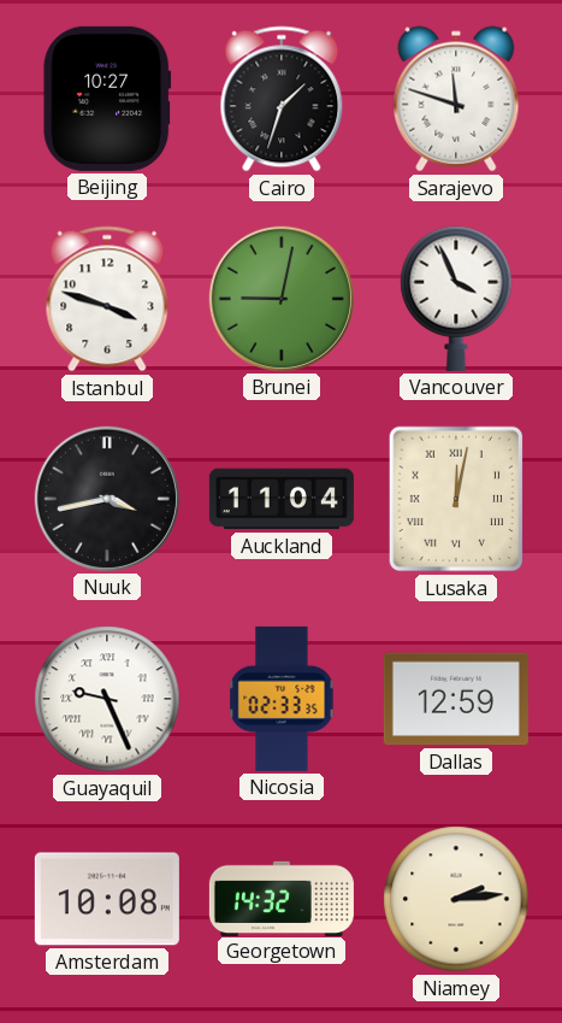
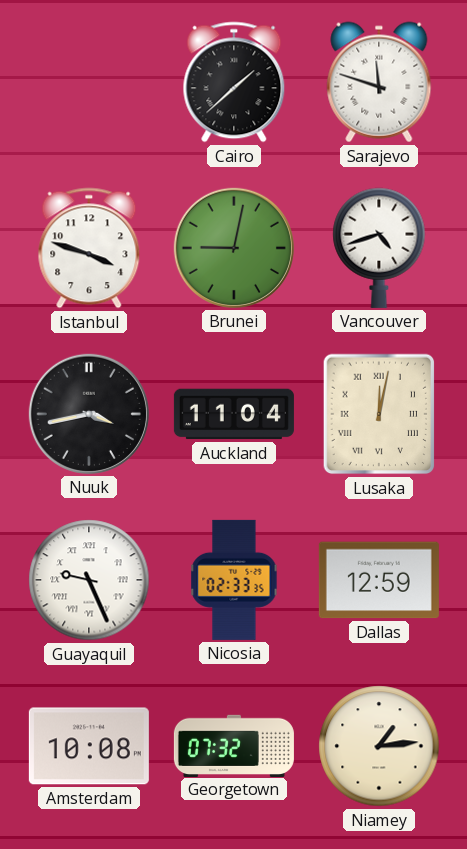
Beijing: 10:27 -> none
Cairo: 1:33 -> 1:38
Vancouver: 3:56 -> 4:42
Georgetown: 14:32 -> 07:32
Niamey: 2:14 -> 1:14
